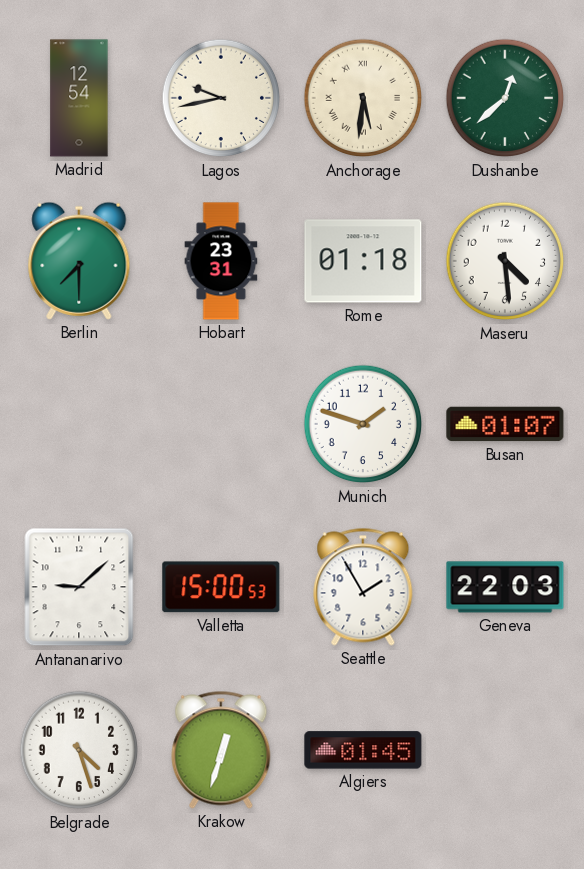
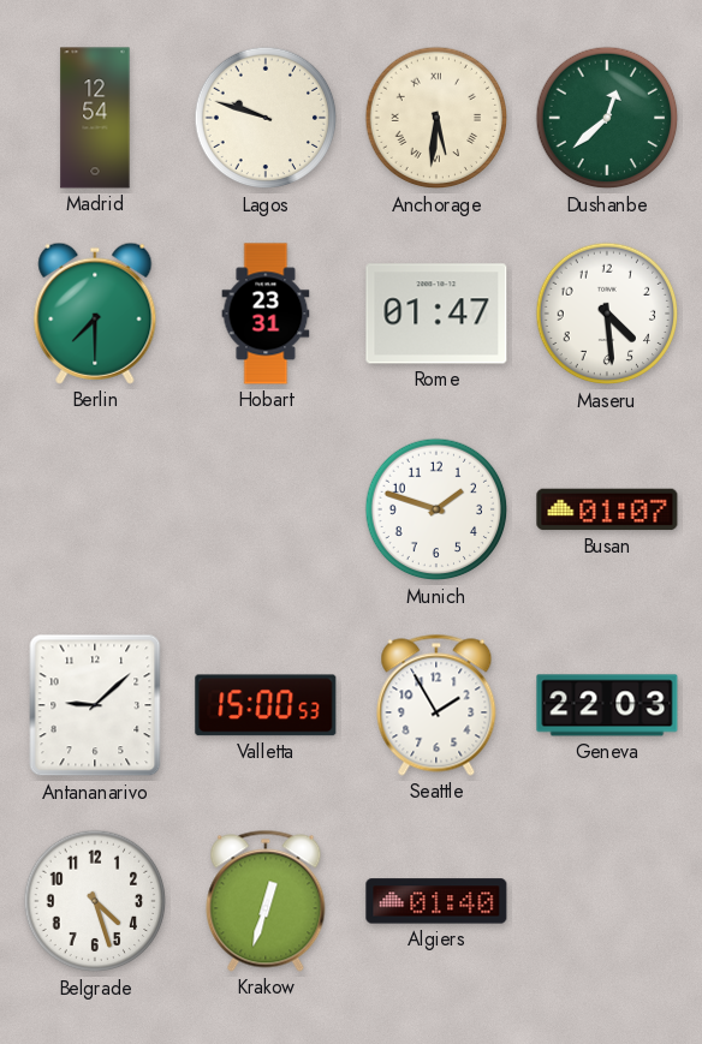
Lagos: 9:43 -> 9:48
Rome: 01:18 -> 01:47
Algiers: 01:45 -> 01:40
